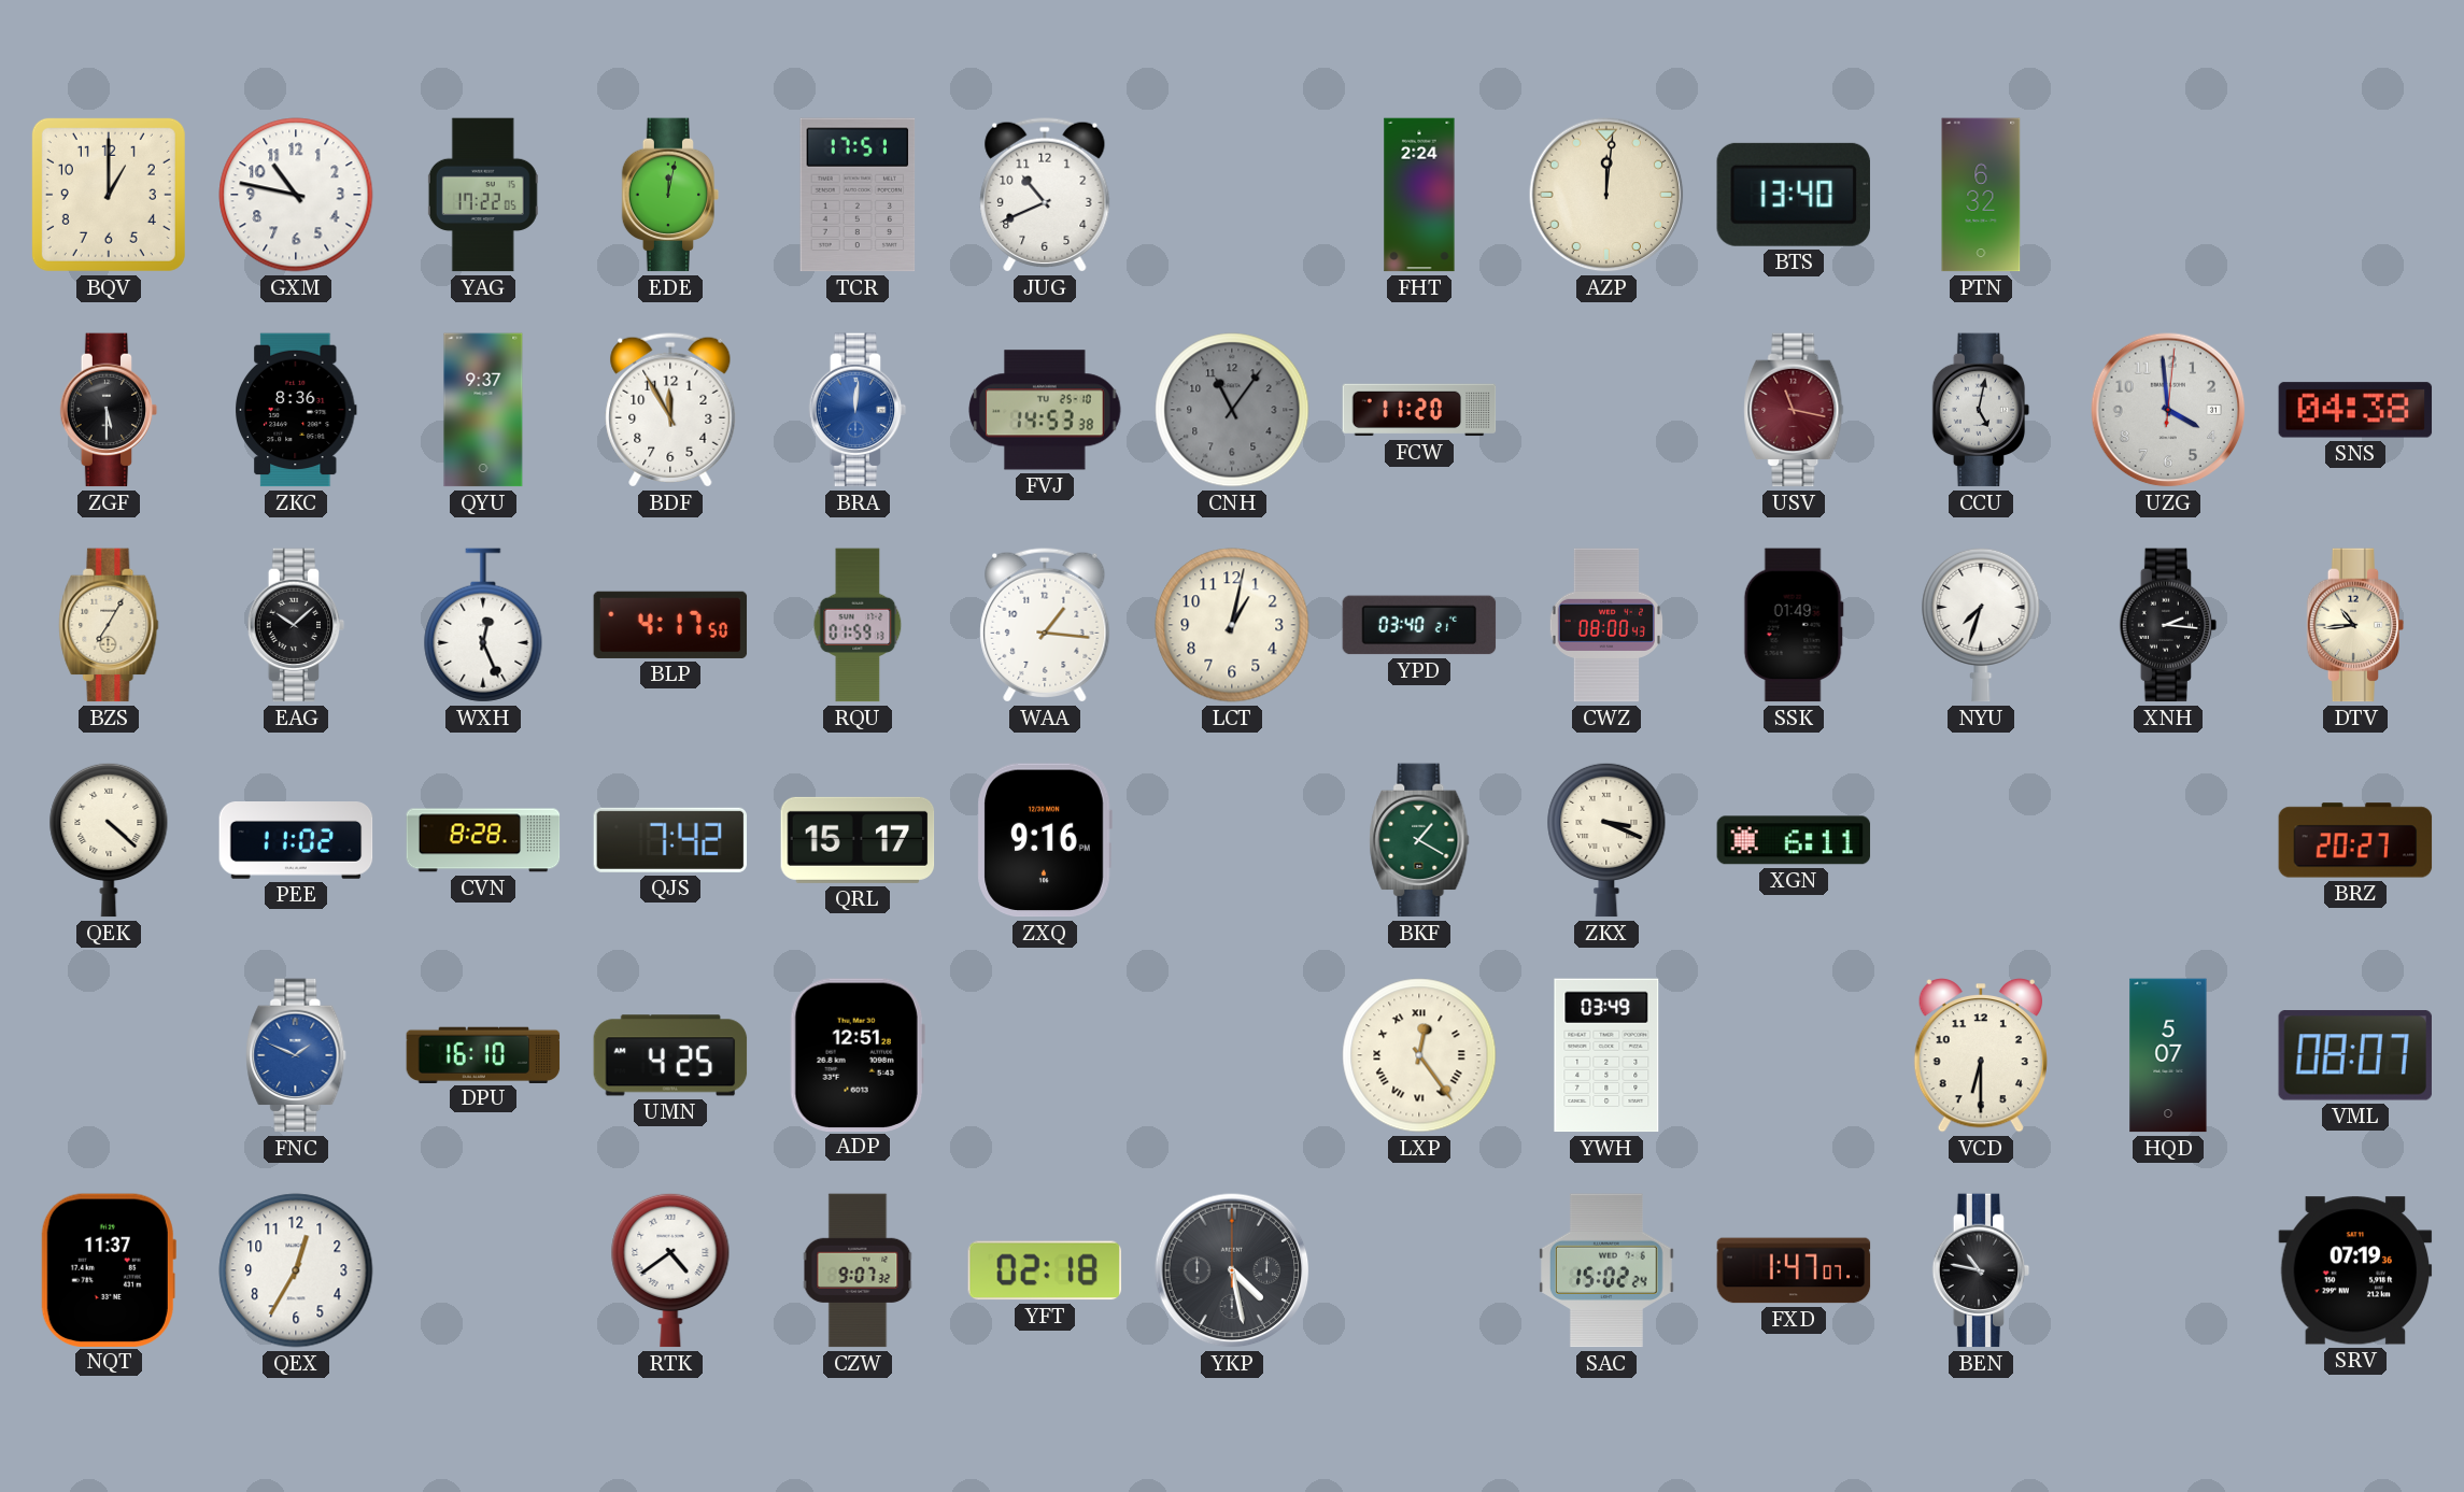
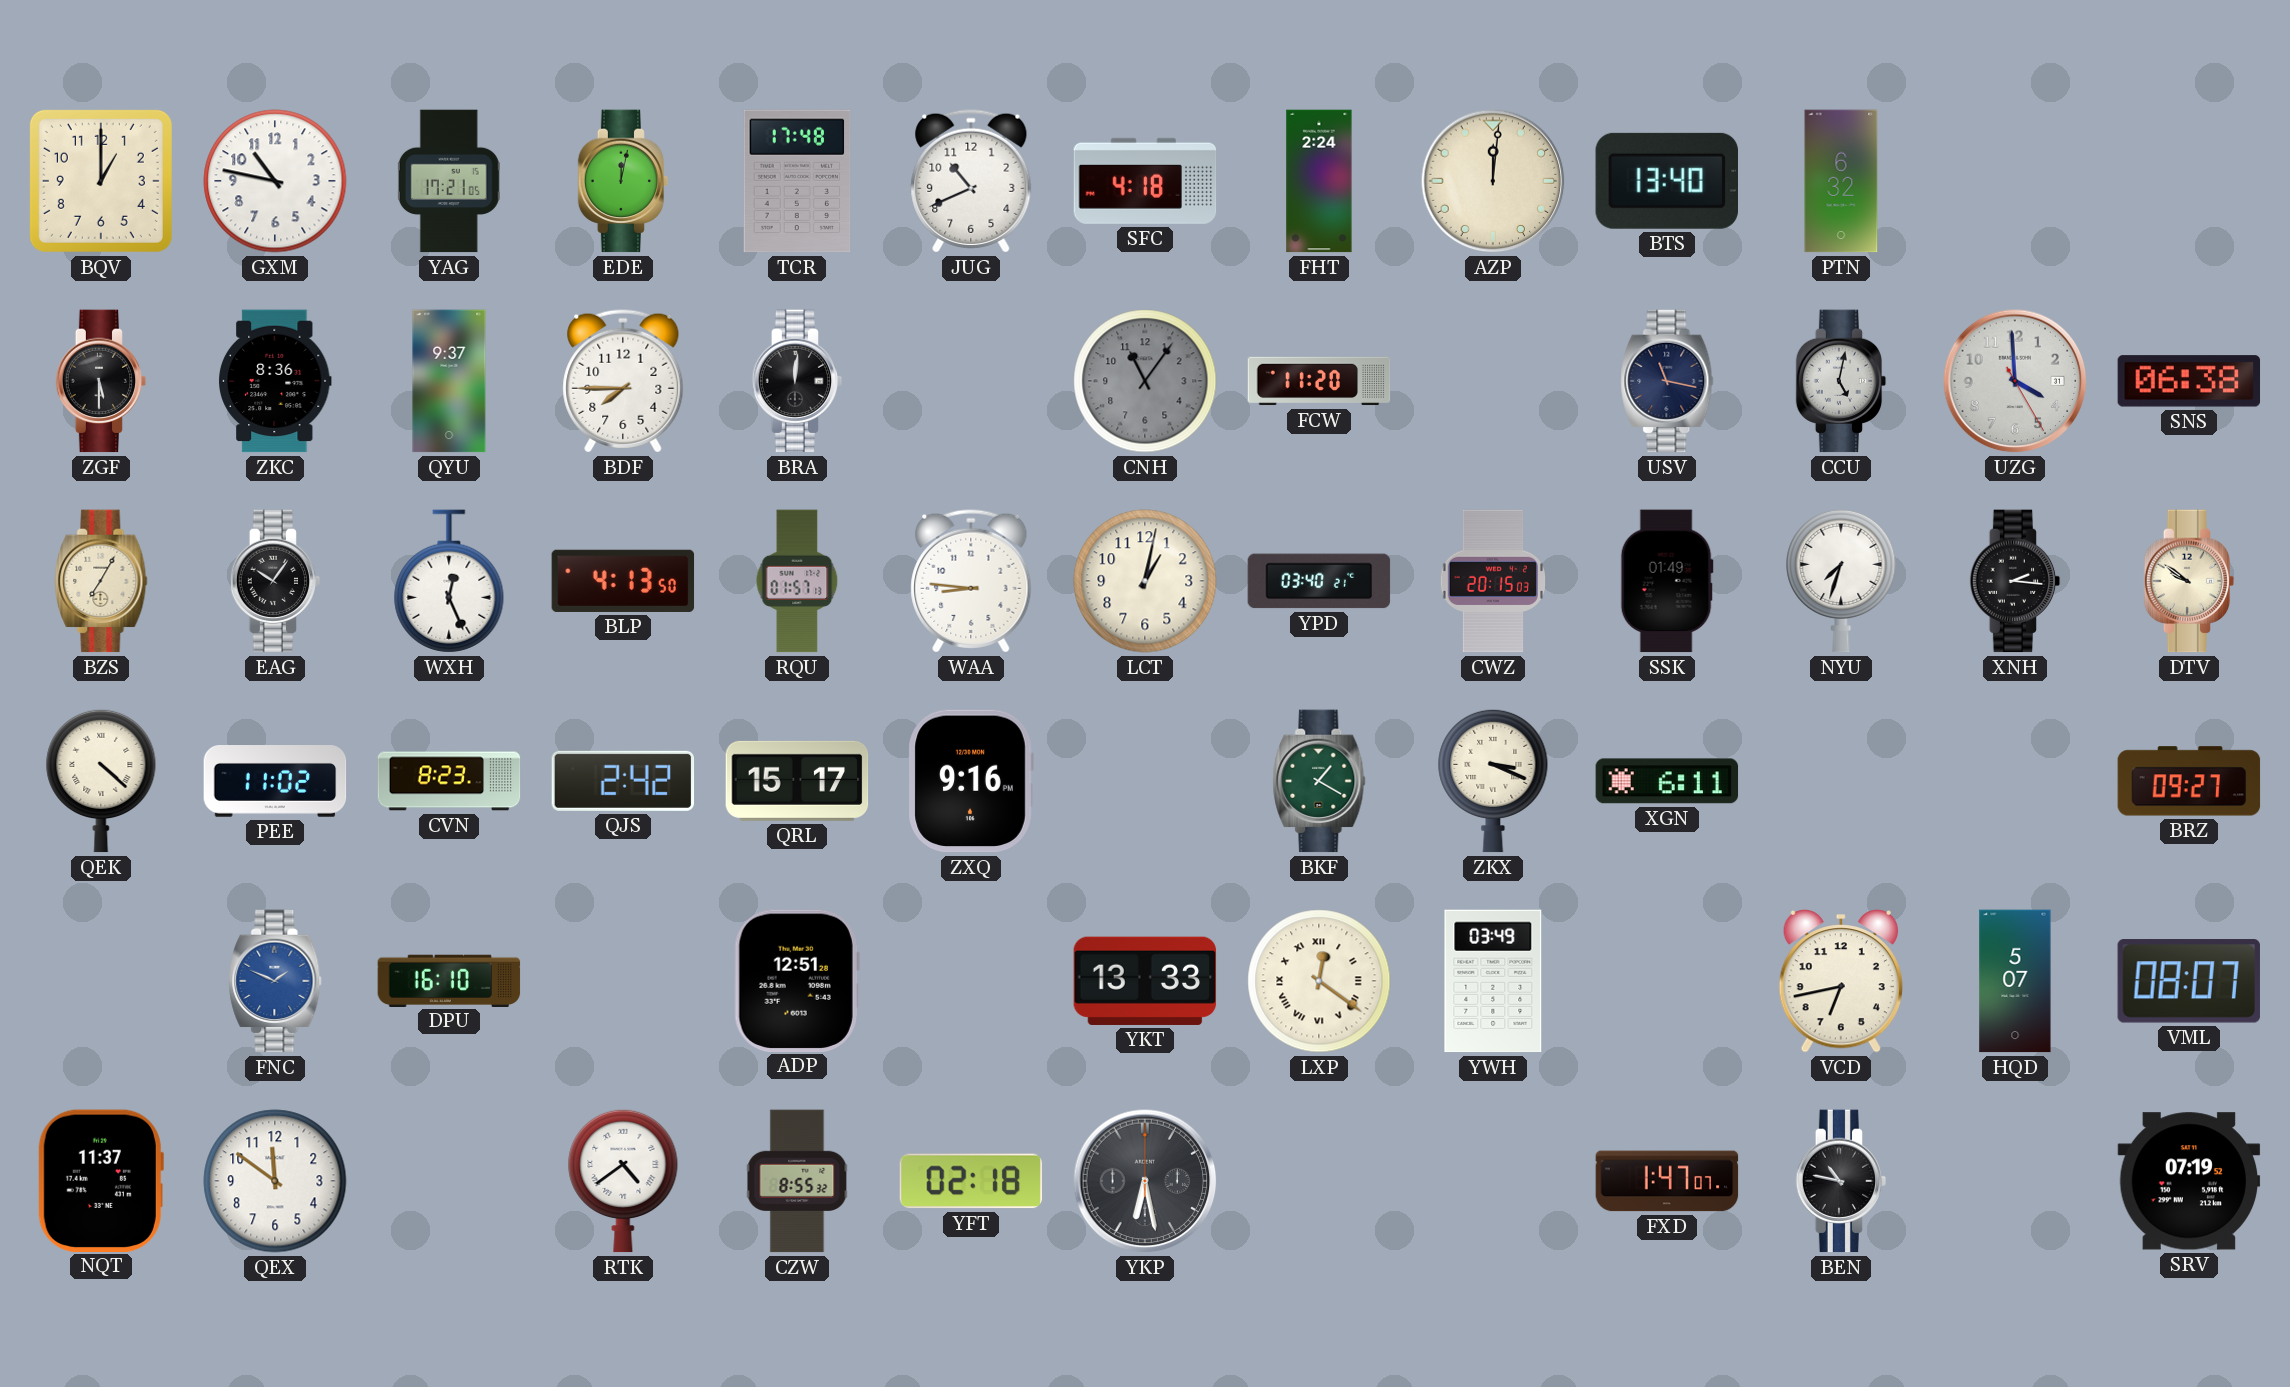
YAG: 17:22 -> 17:21
TCR: 17:51 -> 17:48
SFC: none -> 4:18
BDF: 11:55 -> 7:45
BRA dial: blue -> black
FVJ: 14:53 -> none
USV dial: burgundy -> navy
UZG: 3:59:01 -> 3:59:25
SNS: 04:38 -> 06:38
EAG: 10:08 -> 10:06
BLP: 4:17 -> 4:13
RQU: 01:59 -> 01:57
WAA: 1:16 -> 8:46
CWZ: 08:00 -> 20:15
DTV: 10:44 -> 9:51
CVN: 8:28 -> 8:23
QJS: 7:42 -> 2:42
BRZ: 20:27 -> 09:27
UMN: 4:25 -> none
YKT: none -> 13:33
LXP: 12:24 -> 12:21
VCD: 6:30 -> 6:43
QEX: 12:35 -> 11:51
CZW: 9:07 -> 8:55
YKP: 4:28 -> 6:28
SAC: 15:02 -> none
SRV: 07:19:36 -> 07:19:52
